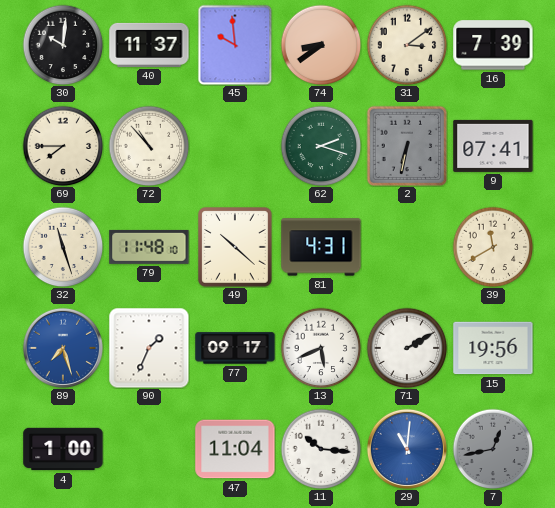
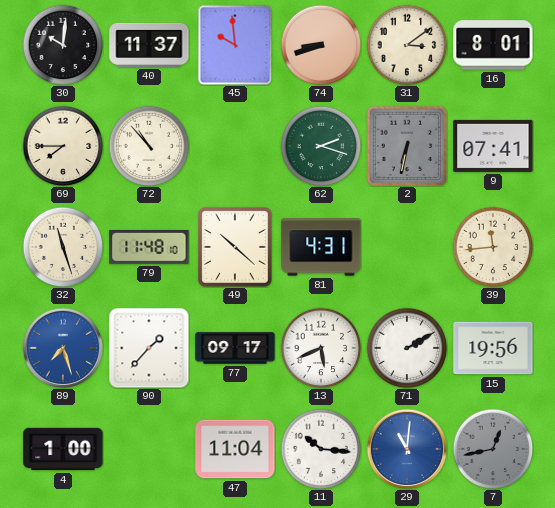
74: 8:39 -> 8:42
16: 7:39 -> 8:01
39: 11:40 -> 11:44
90: 1:34 -> 1:37
